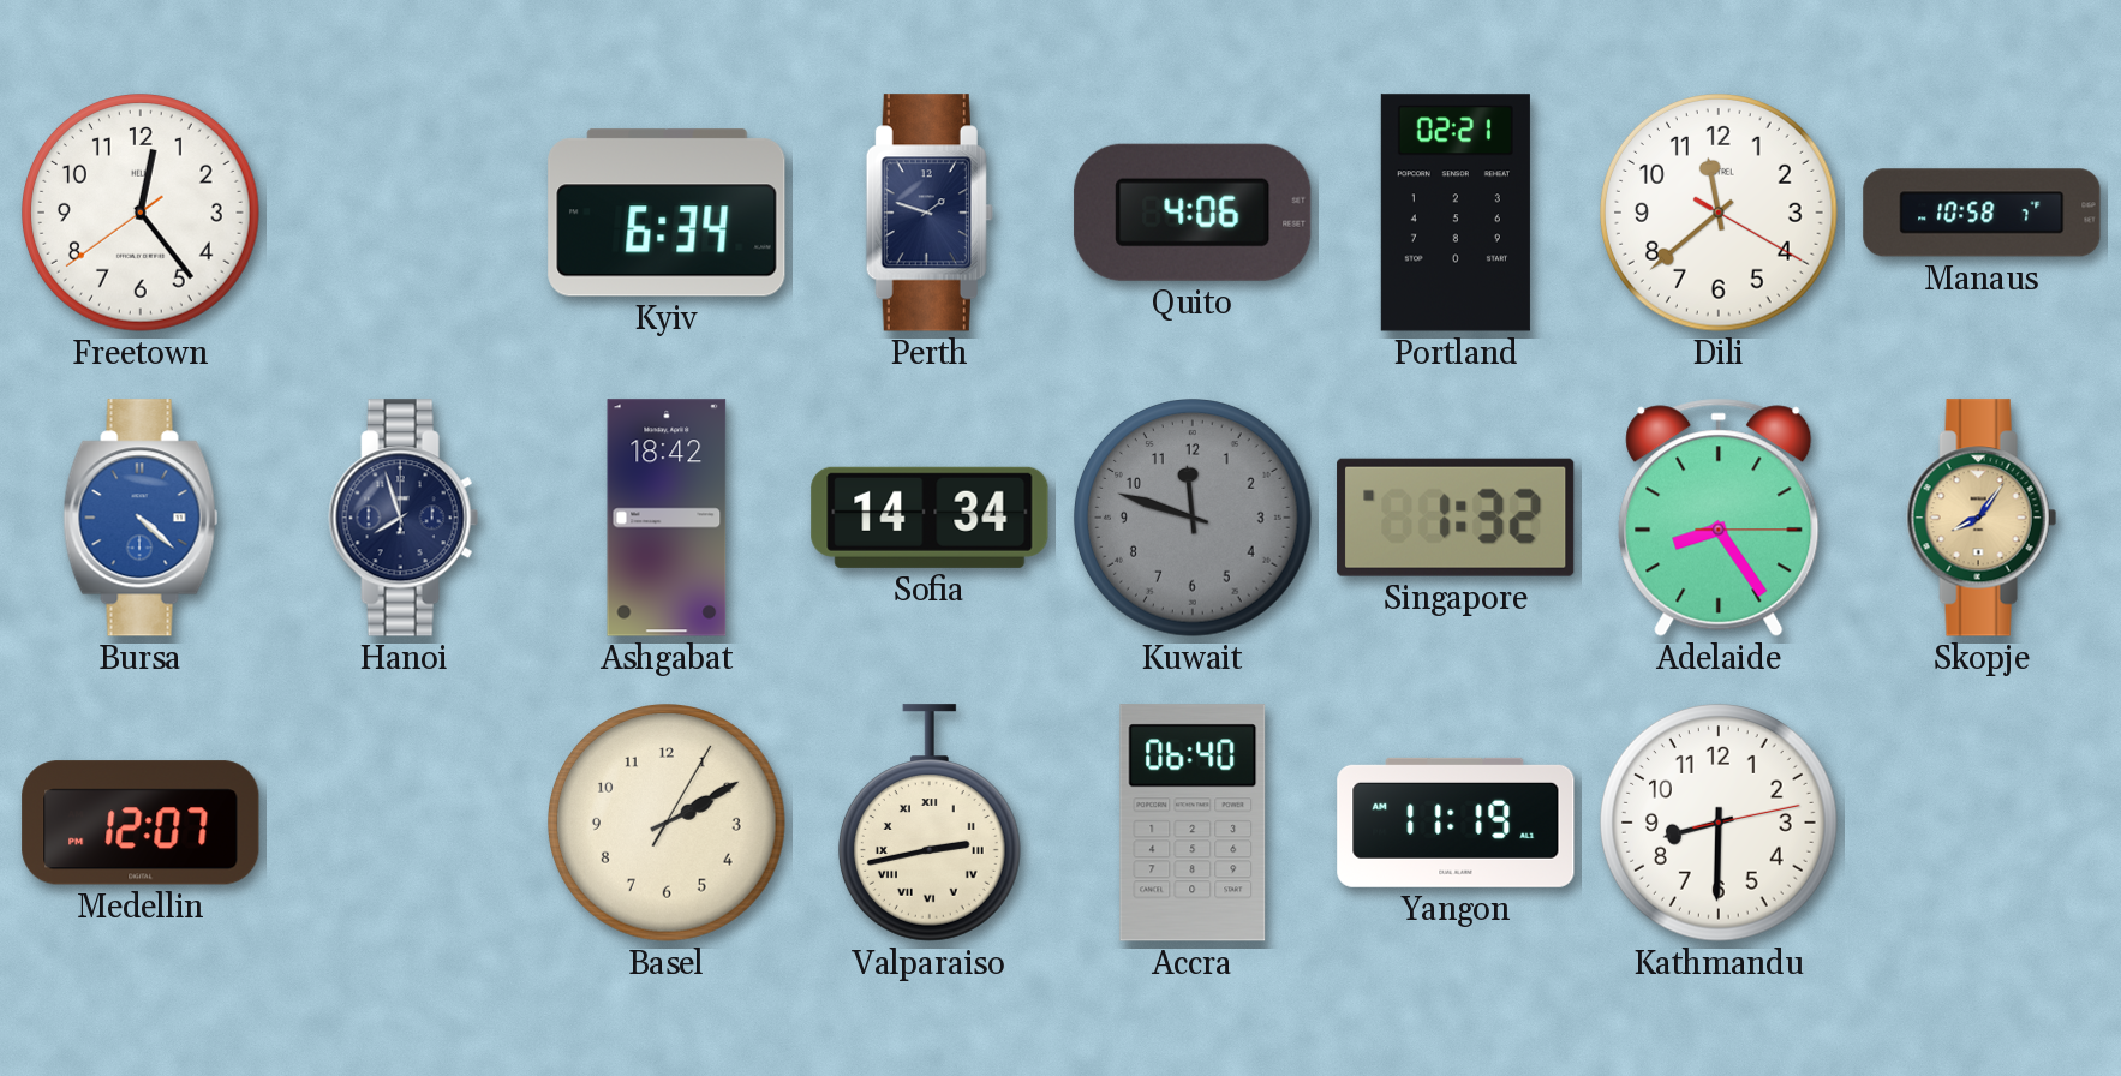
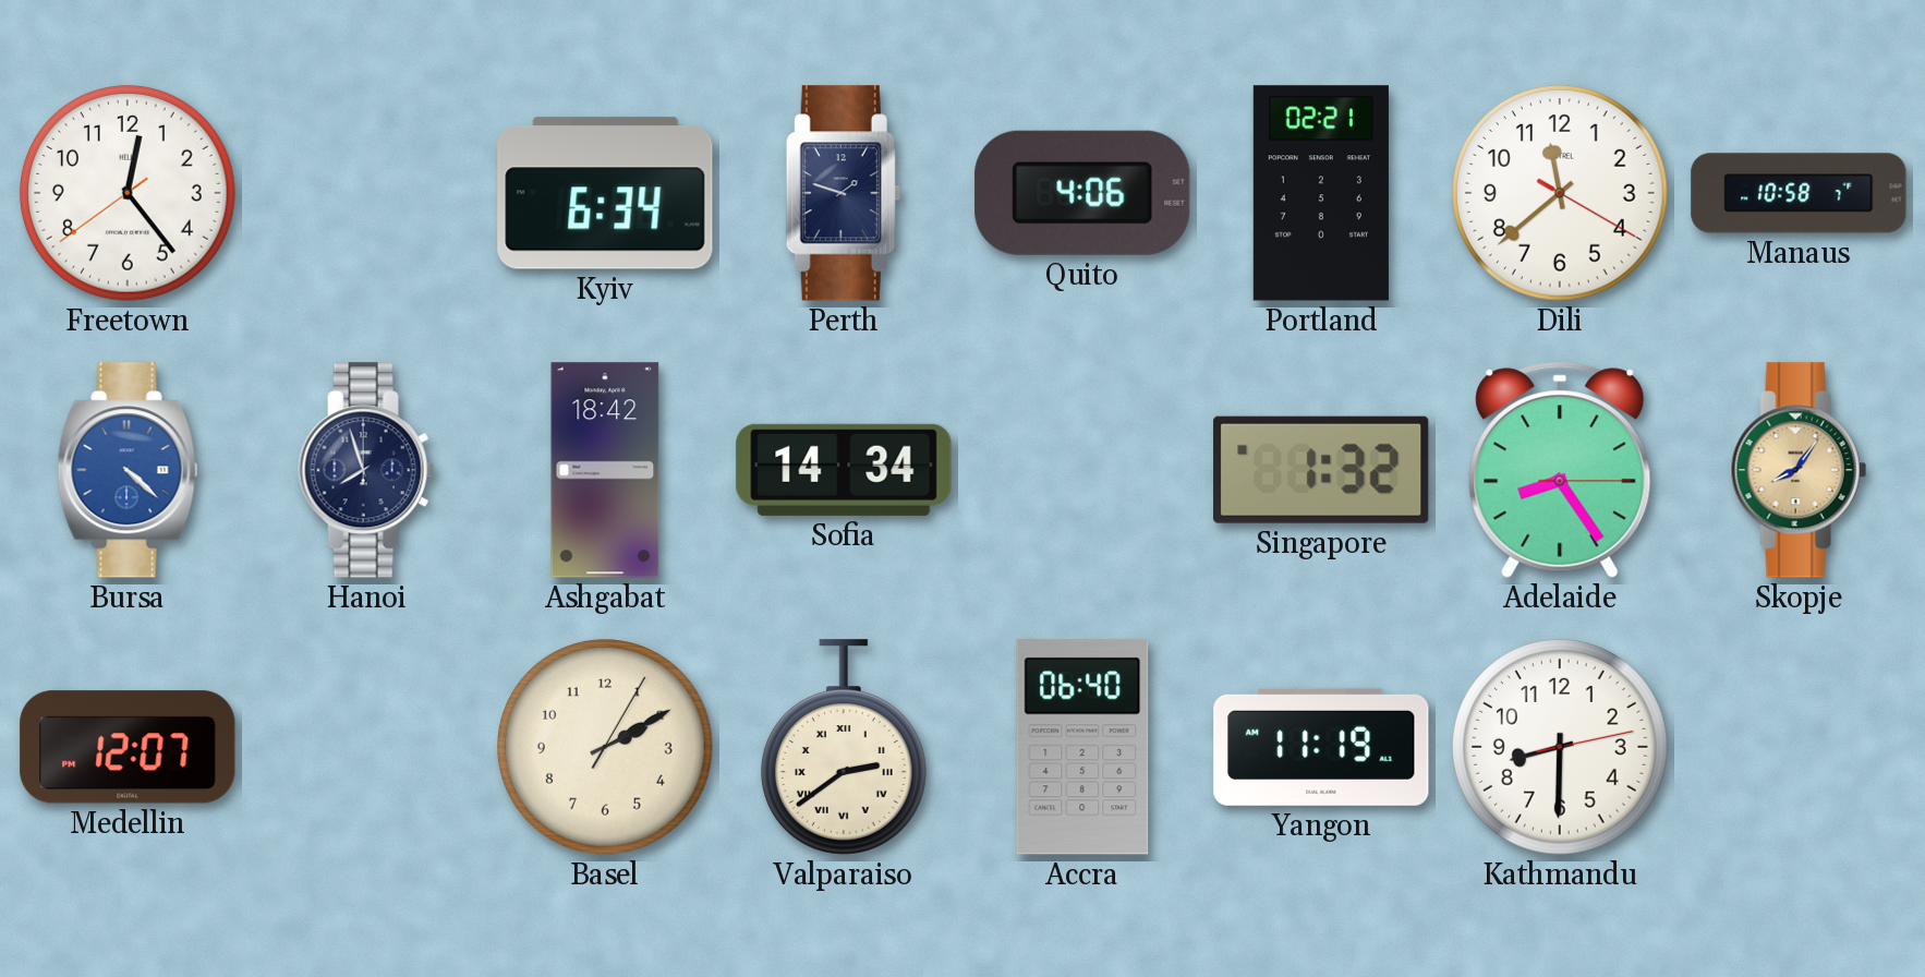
Kuwait: 11:48 -> none
Valparaiso: 2:43 -> 2:39
